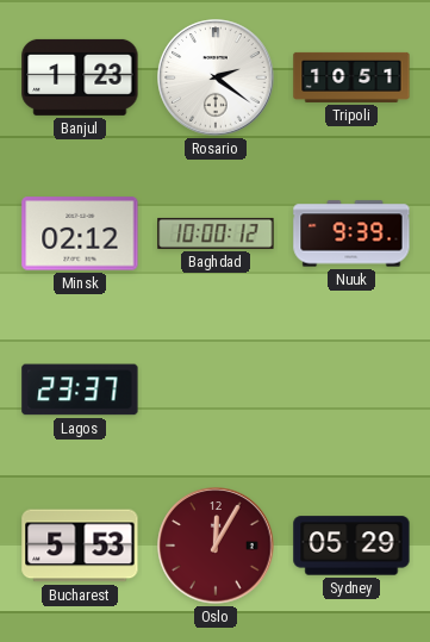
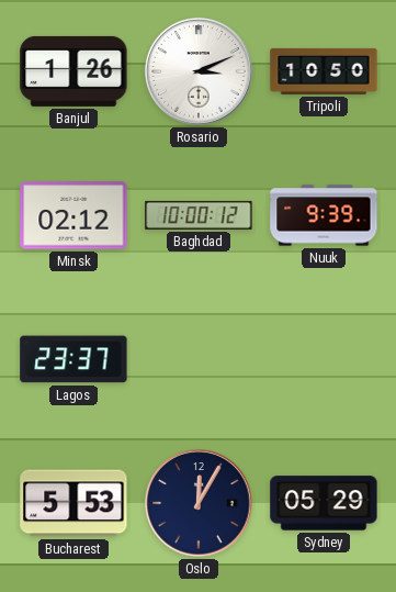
Banjul: 1:23 -> 1:26
Rosario: 2:21 -> 3:11
Tripoli: 10:51 -> 10:50
Oslo dial: burgundy -> navy
